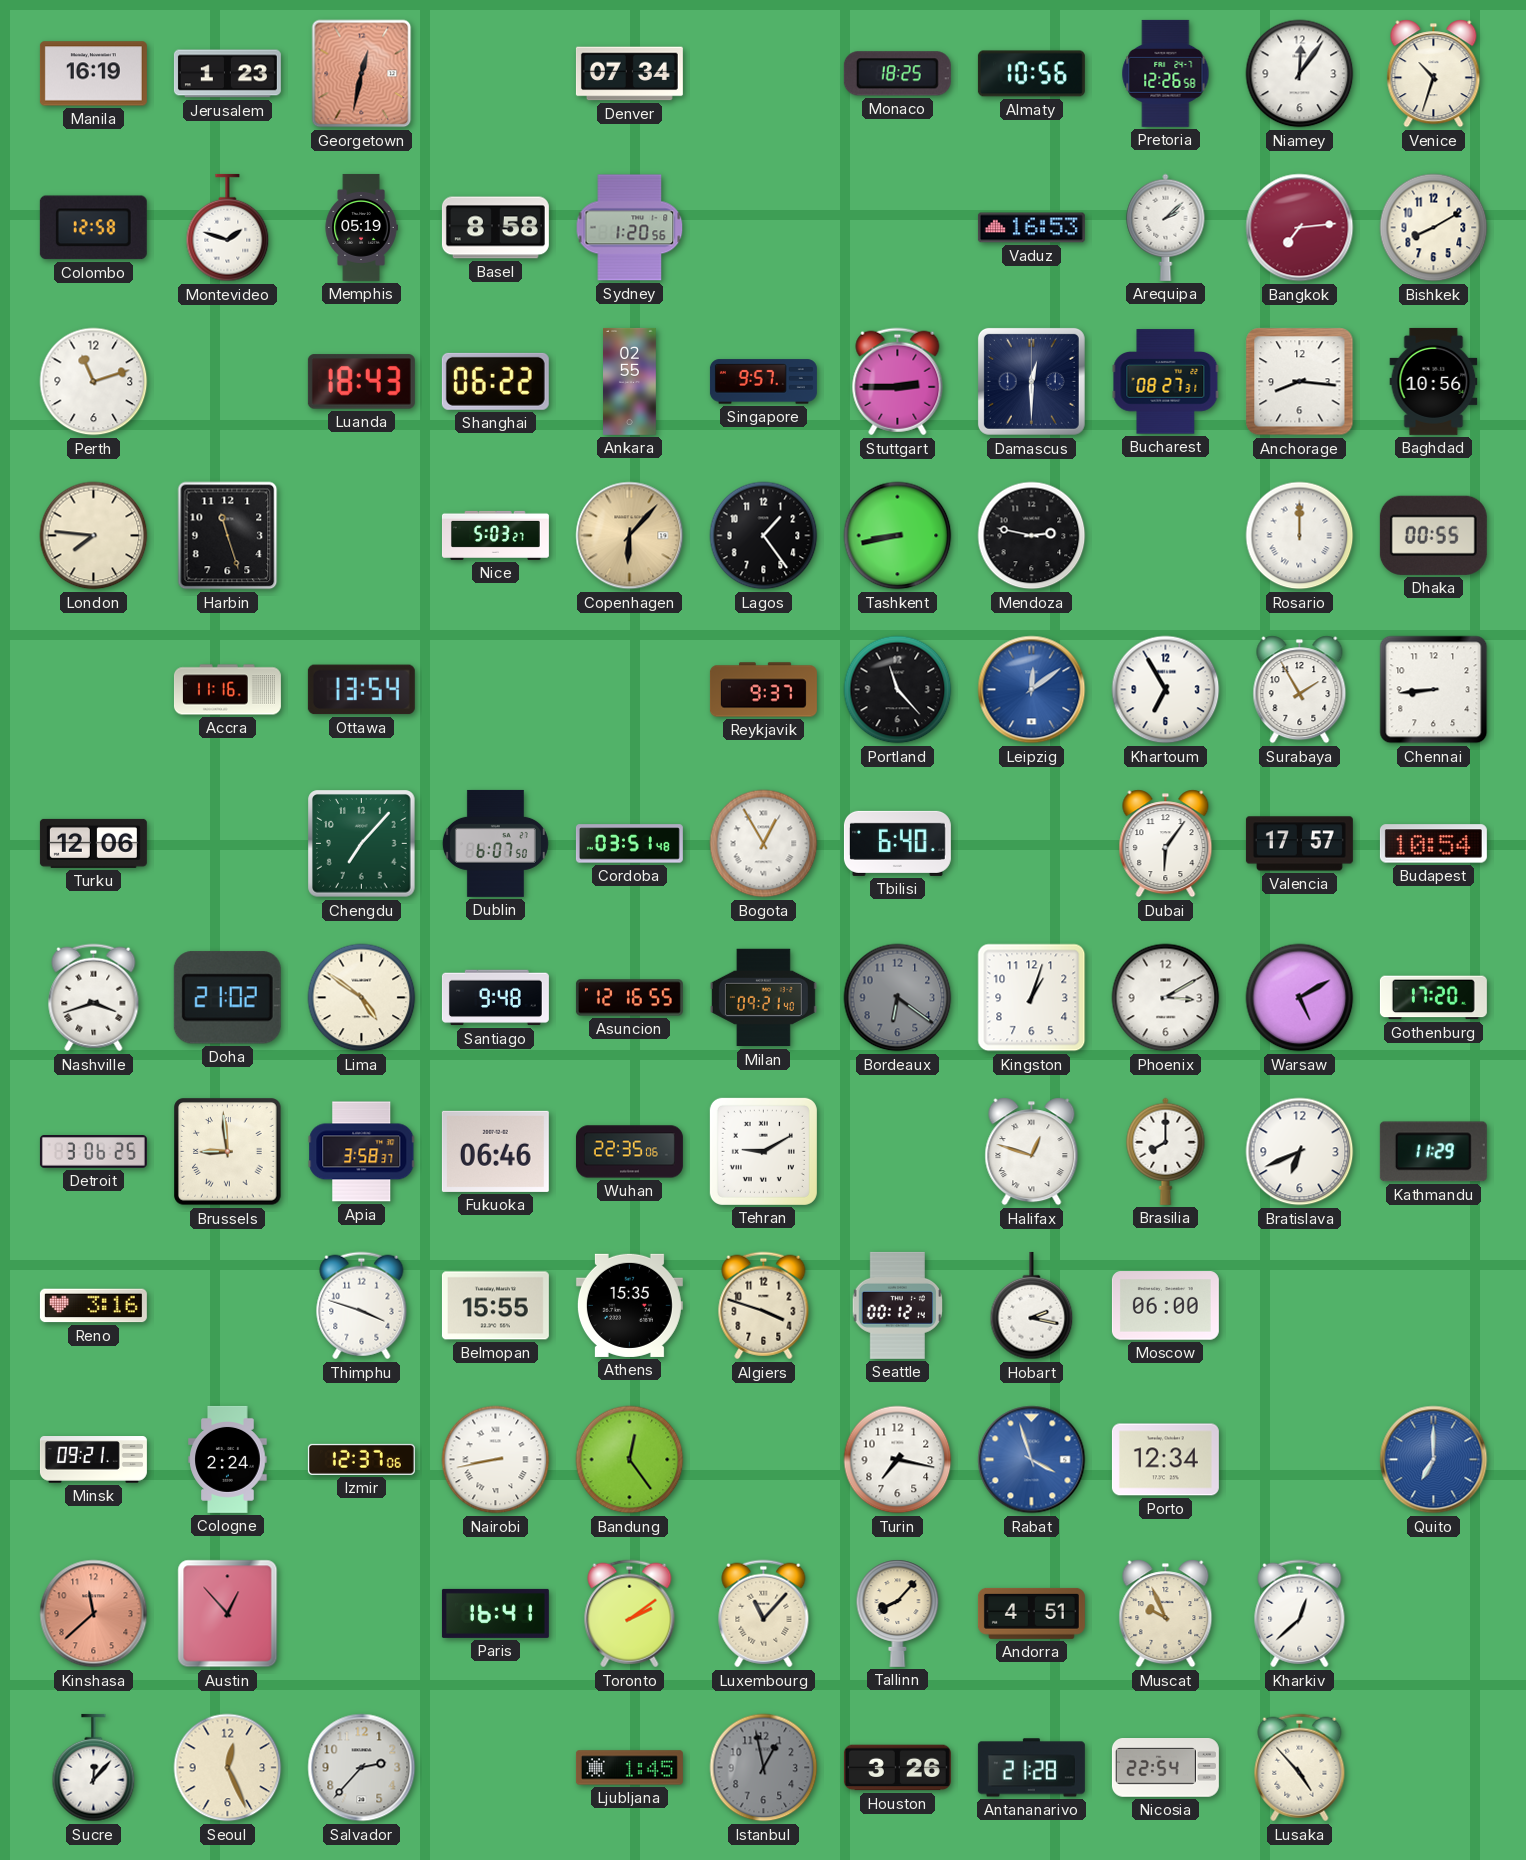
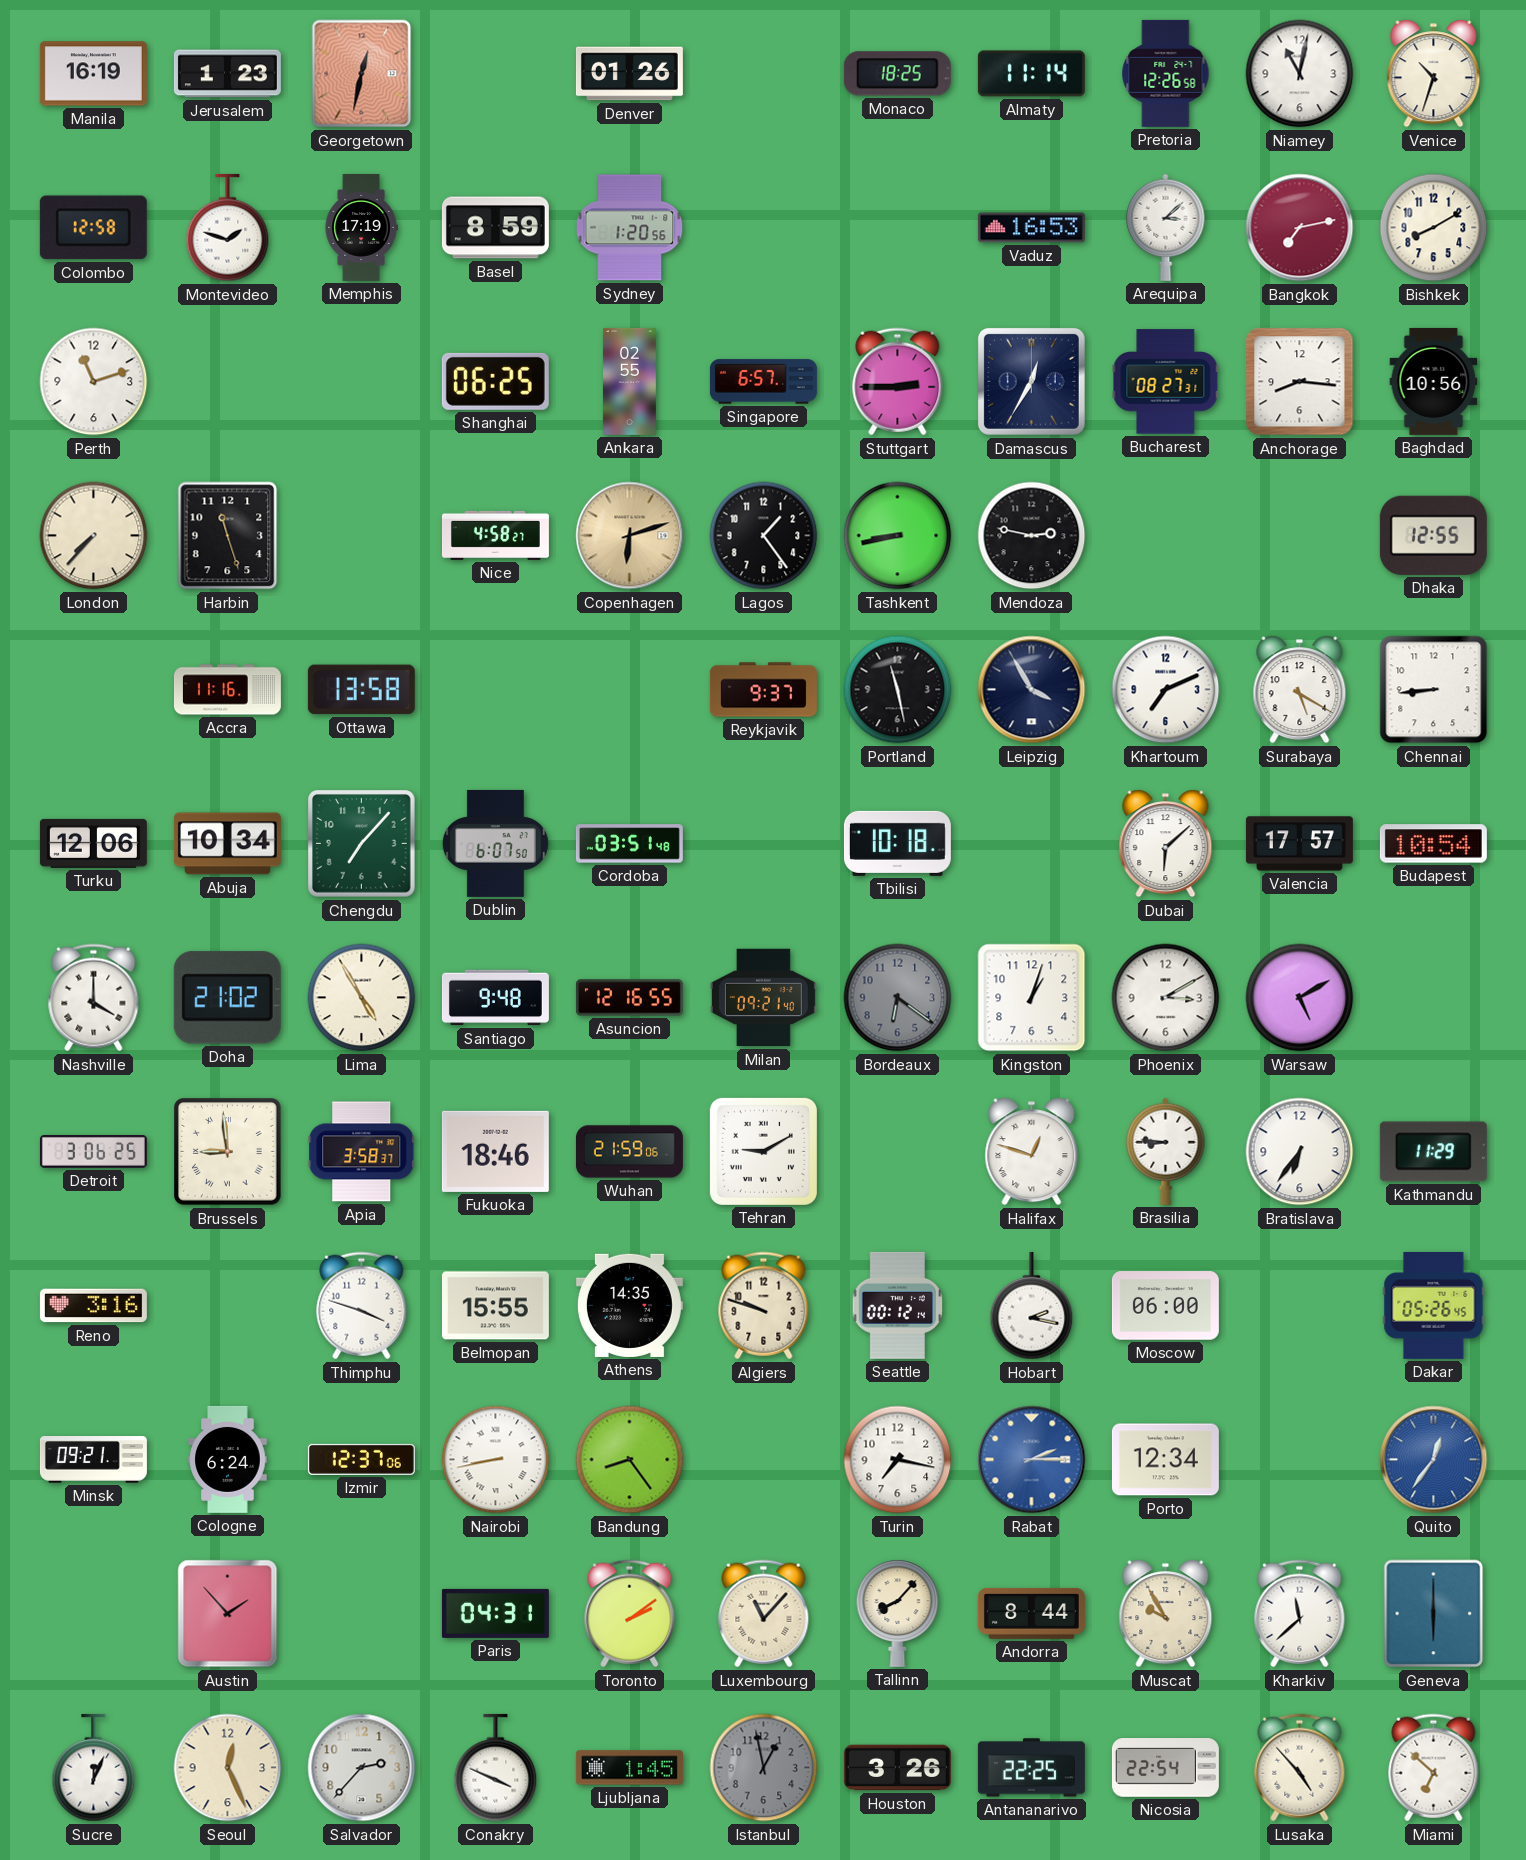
Denver: 07:34 -> 01:26
Almaty: 10:56 -> 11:14
Niamey: 12:06 -> 11:02
Memphis: 05:19 -> 17:19
Basel: 8:58 -> 8:59
Arequipa: 2:08 -> 3:08
Bangkok: 7:14 -> 7:13
Luanda: 18:43 -> none
Shanghai: 06:22 -> 06:25
Singapore: 9:57 -> 6:57
Damascus: 12:30 -> 12:35
London: 7:46 -> 7:37
Nice: 5:03 -> 4:58
Copenhagen: 6:07 -> 6:12
Rosario: 12:00 -> none
Dhaka: 00:55 -> 12:55
Ottawa: 13:54 -> 13:58
Portland: 11:23 -> 11:28
Leipzig: 12:09 -> 3:55
Leipzig dial: blue -> navy
Khartoum: 6:55 -> 7:11
Surabaya: 1:55 -> 5:20
Abuja: none -> 10:34
Bogota: 12:55 -> none
Tbilisi: 6:40 -> 10:18
Dubai: 6:06 -> 6:08
Nashville: 3:42 -> 4:00
Lima: 4:51 -> 4:55
Gothenburg: 17:20 -> none
Fukuoka: 06:46 -> 18:46
Wuhan: 22:35 -> 21:59
Brasilia: 8:00 -> 8:46
Bratislava: 6:41 -> 6:36
Athens: 15:35 -> 14:35
Algiers: 3:48 -> 9:48
Dakar: none -> 05:26
Cologne: 2:24 -> 6:24
Bandung: 12:24 -> 8:24
Rabat: 3:57 -> 2:15
Quito: 7:00 -> 12:36
Kinshasa: 11:38 -> none
Austin: 12:53 -> 1:53
Paris: 16:41 -> 04:31
Andorra: 4:51 -> 8:44
Muscat: 9:56 -> 9:55
Kharkiv: 12:38 -> 11:38
Geneva: none -> 6:00
Sucre: 12:07 -> 12:04
Conakry: none -> 3:49
Antananarivo: 21:28 -> 22:25
Miami: none -> 6:52
